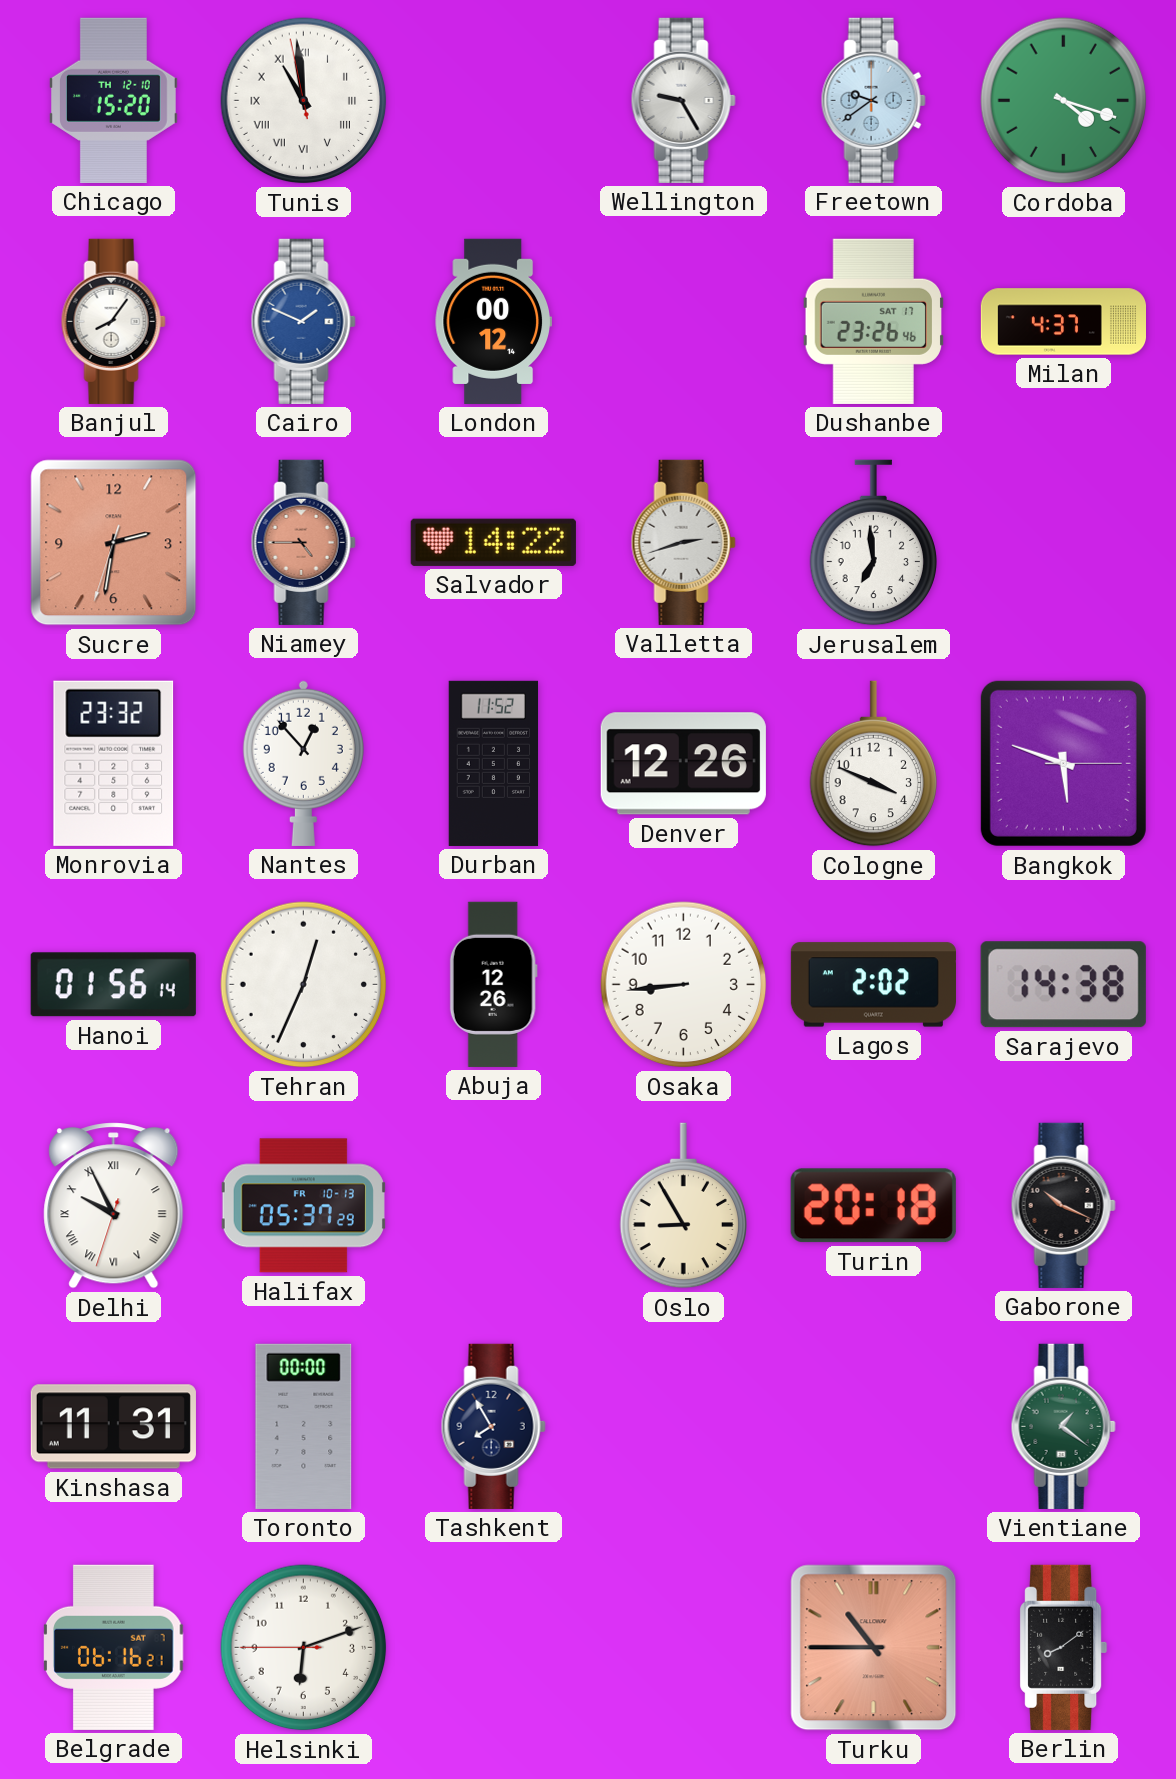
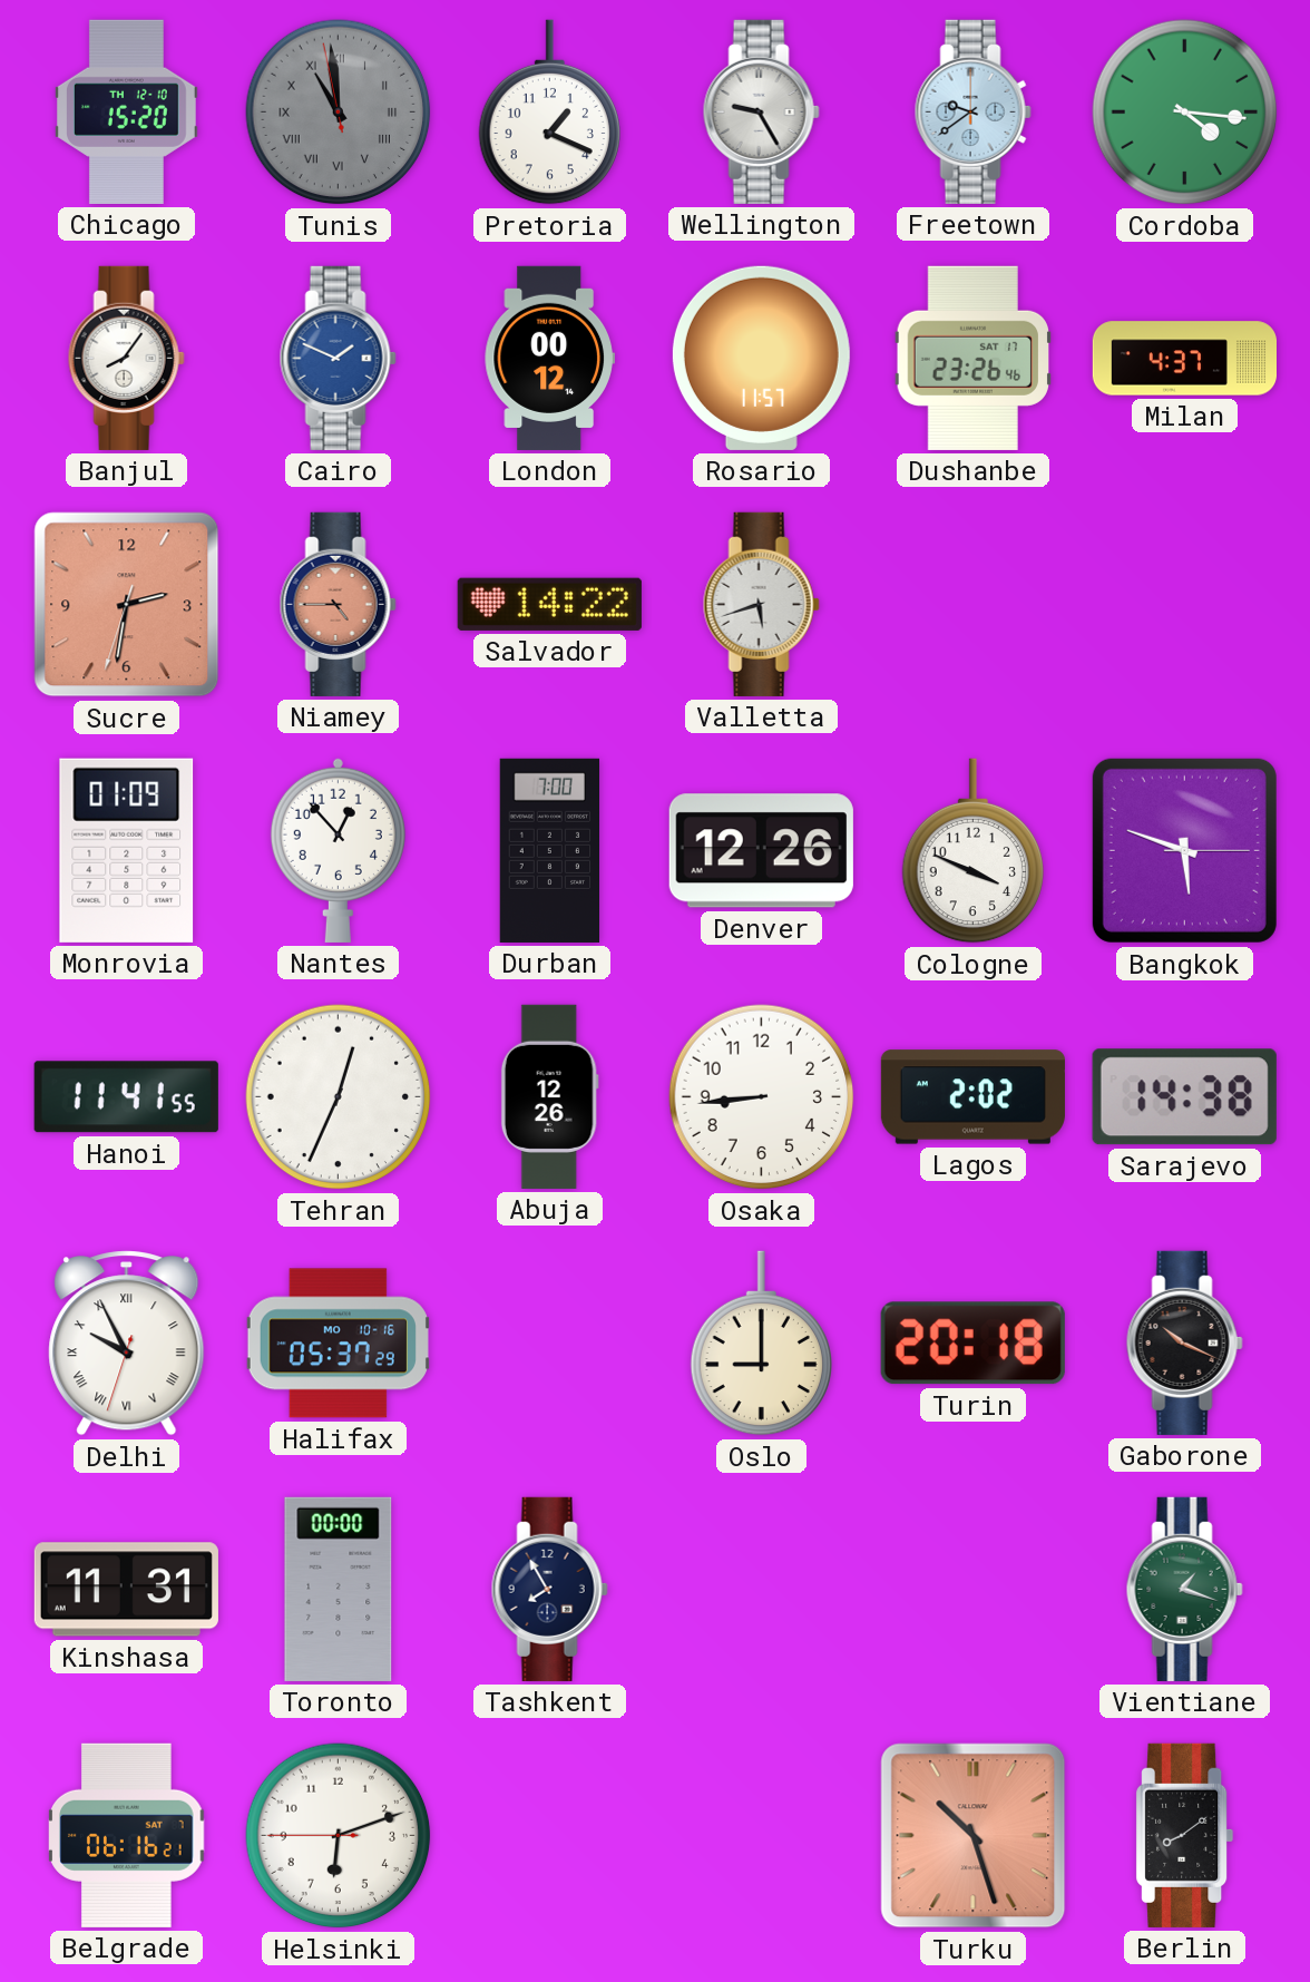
Tunis dial: white -> grey
Pretoria: none -> 1:19
Cordoba: 4:18 -> 4:16
Rosario: none -> 11:57
Valletta: 2:42 -> 5:42
Jerusalem: 6:59 -> none
Monrovia: 23:32 -> 01:09
Durban: 11:52 -> 7:00
Hanoi: 01:56 -> 11:41
Halifax date: FR 10-13 -> MO 10-16
Oslo: 8:55 -> 9:00
Vientiane: 1:21 -> 1:18
Turku: 10:45 -> 10:27
